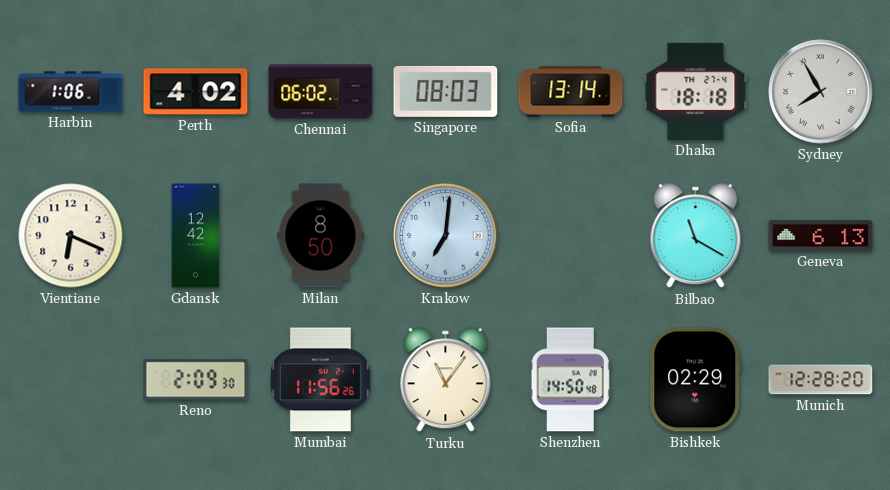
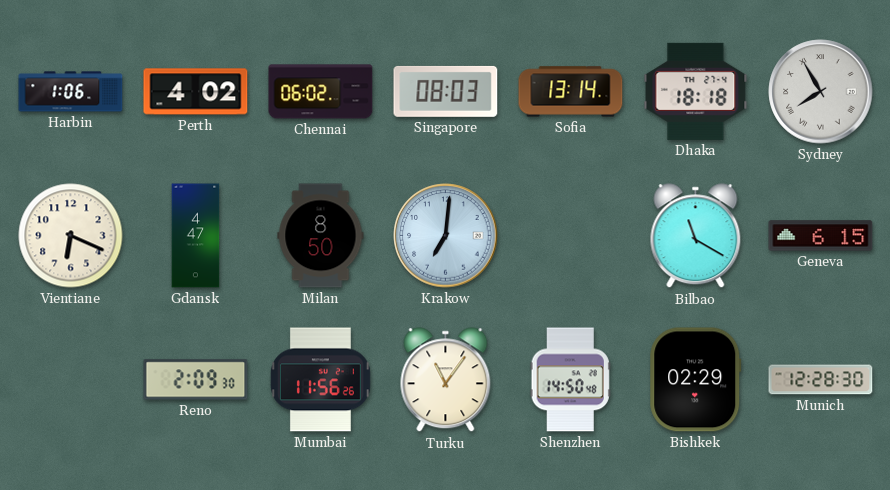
Gdansk: 12:42 -> 4:47
Geneva: 6:13 -> 6:15
Munich: 12:28:20 -> 12:28:30
